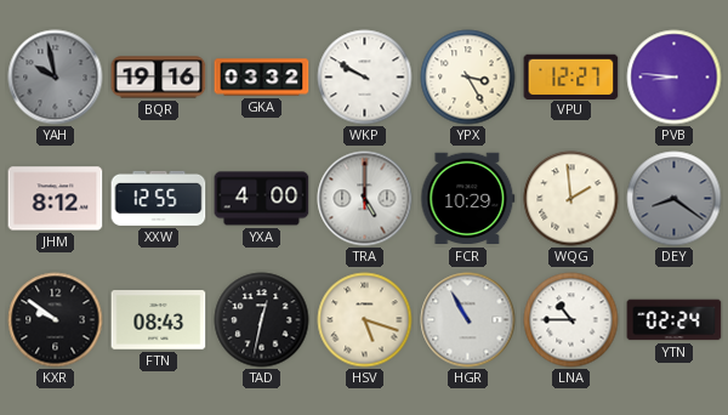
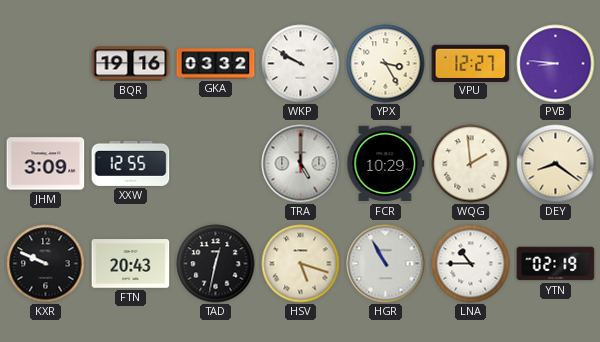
YAH: 9:58 -> none
JHM: 8:12 -> 3:09
YXA: 4:00 -> none
DEY dial: grey -> cream
KXR: 9:51 -> 9:49
FTN: 08:43 -> 20:43
YTN: 02:24 -> 02:19
